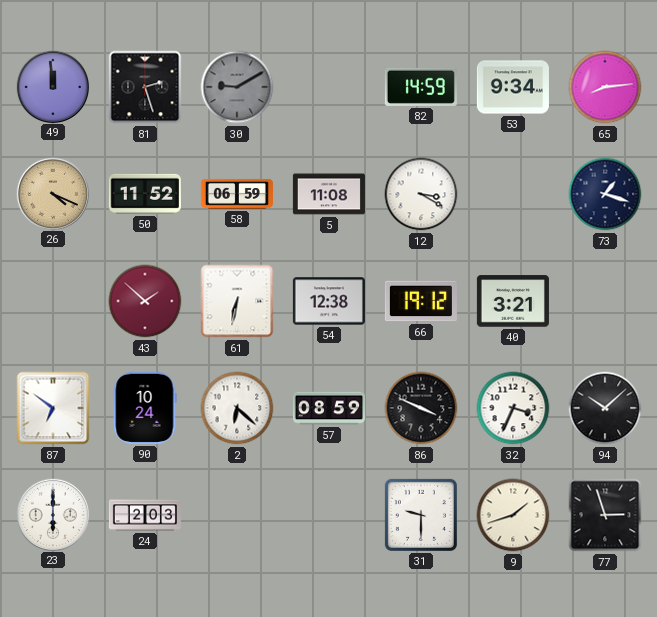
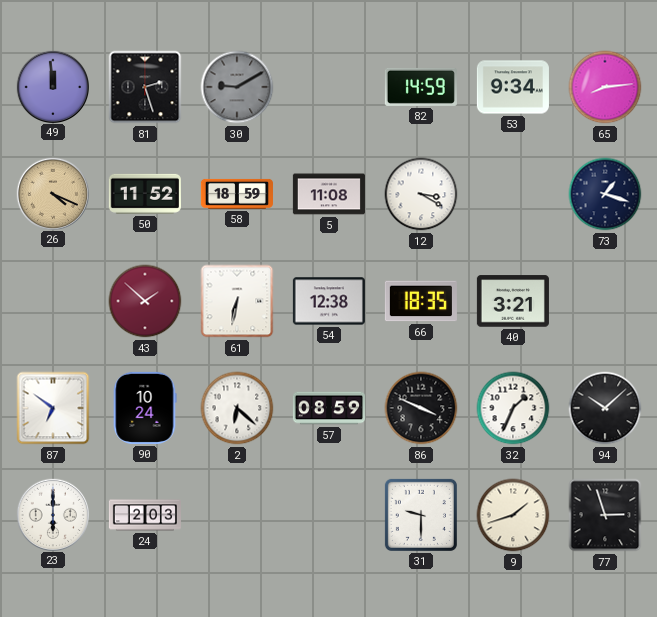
58: 06:59 -> 18:59
66: 19:12 -> 18:35
32: 3:34 -> 1:34
